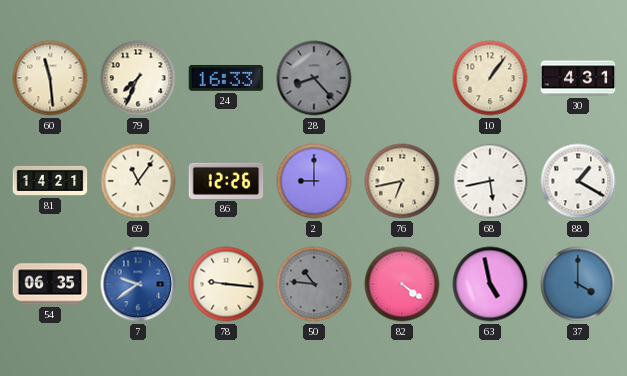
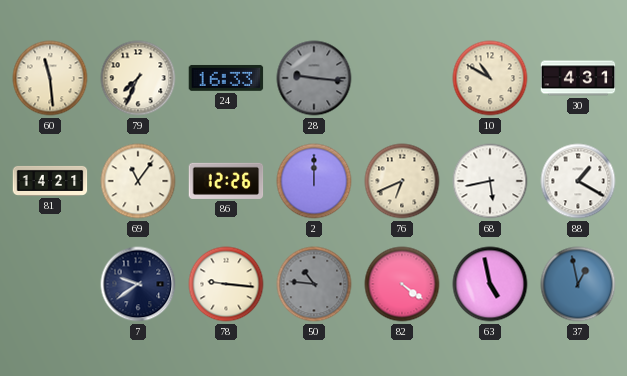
28: 8:23 -> 9:16
10: 1:06 -> 10:50
2: 9:00 -> 12:00
76: 6:43 -> 6:41
54: 06:35 -> none
7 dial: blue -> navy
37: 4:00 -> 12:58
